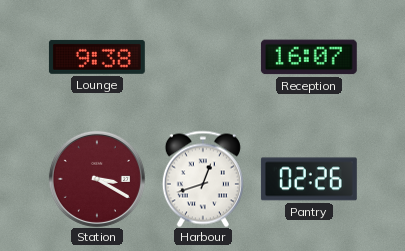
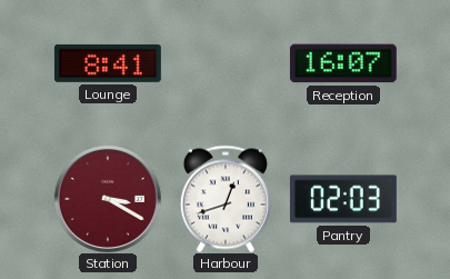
Lounge: 9:38 -> 8:41
Pantry: 02:26 -> 02:03
